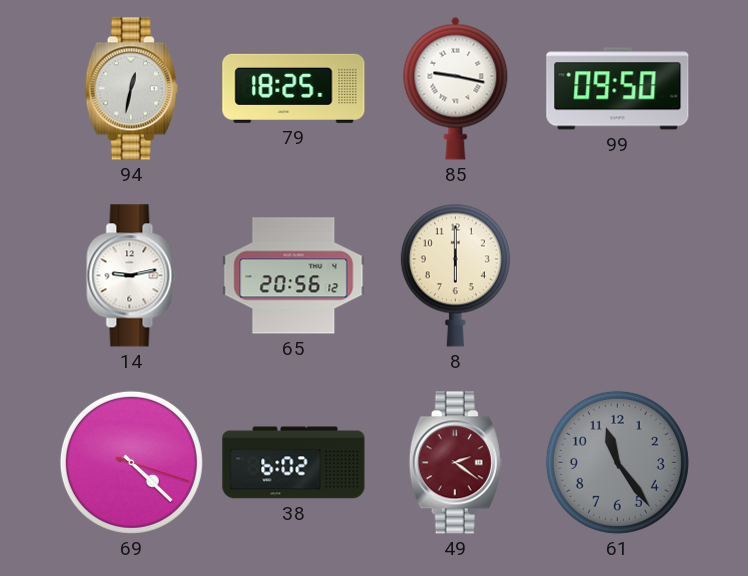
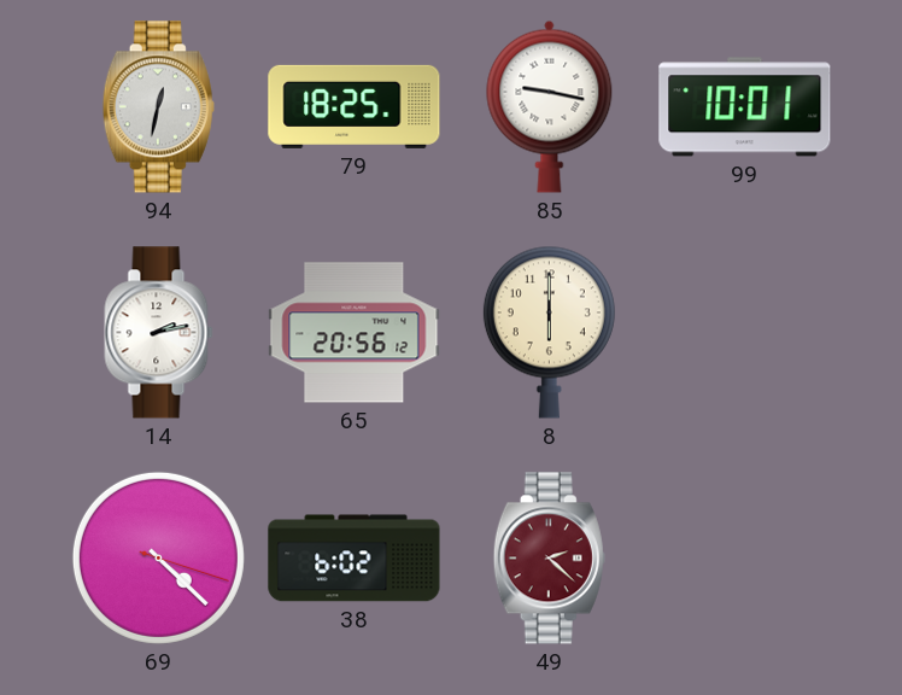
99: 09:50 -> 10:01
14: 9:13 -> 2:13
49: 2:21 -> 2:22
61: 11:24 -> none
